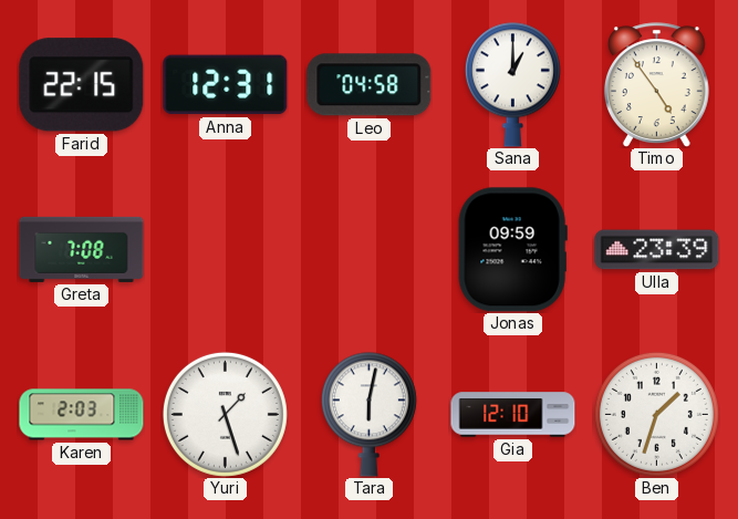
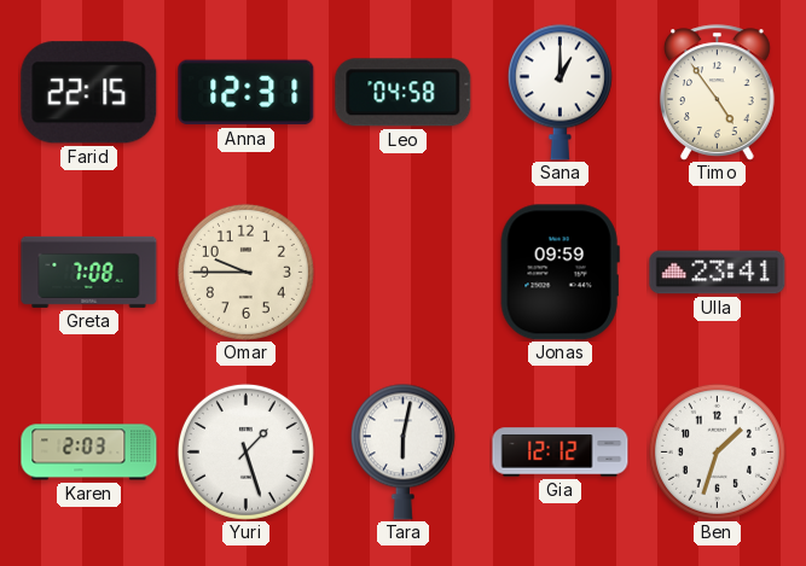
Omar: none -> 9:45
Ulla: 23:39 -> 23:41
Gia: 12:10 -> 12:12
